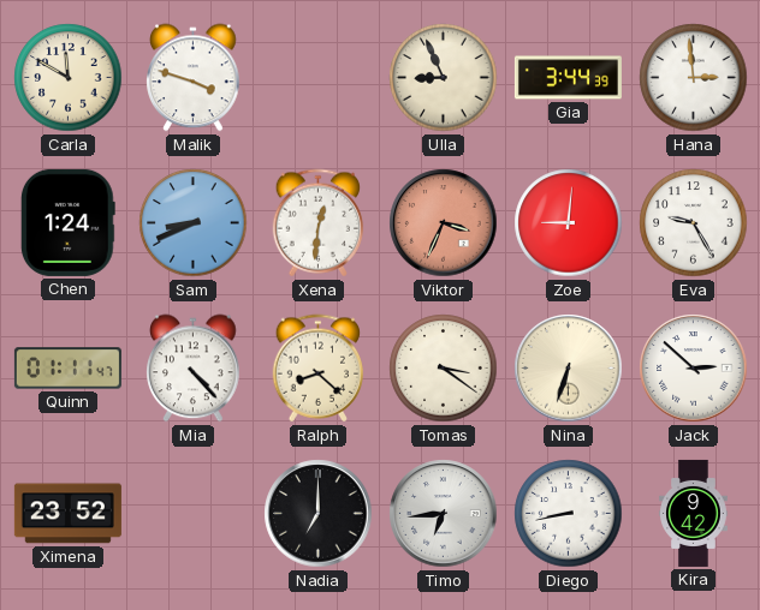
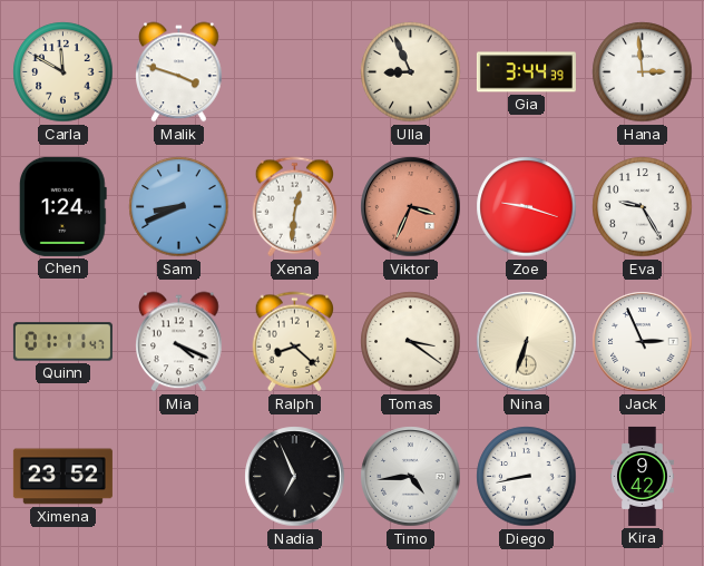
Zoe: 9:01 -> 9:18
Mia: 4:23 -> 4:19
Jack: 2:52 -> 2:56
Nadia: 7:00 -> 6:56
Timo: 6:44 -> 4:44
